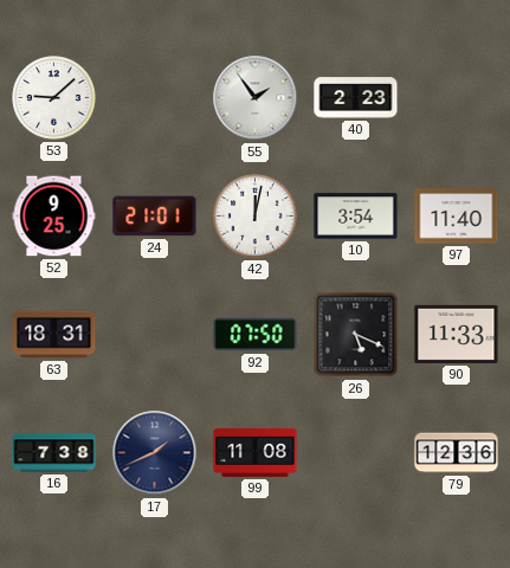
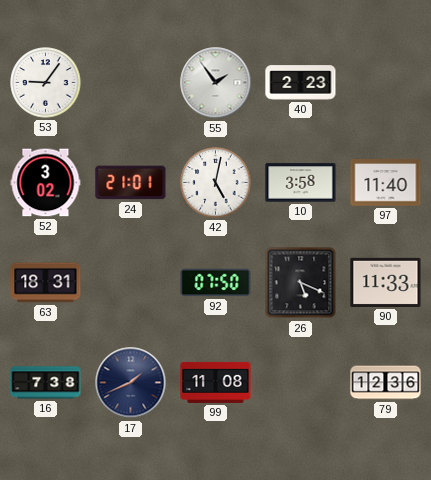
53: 9:08 -> 9:06
52: 9:25 -> 3:02
42: 12:02 -> 5:02
10: 3:54 -> 3:58
